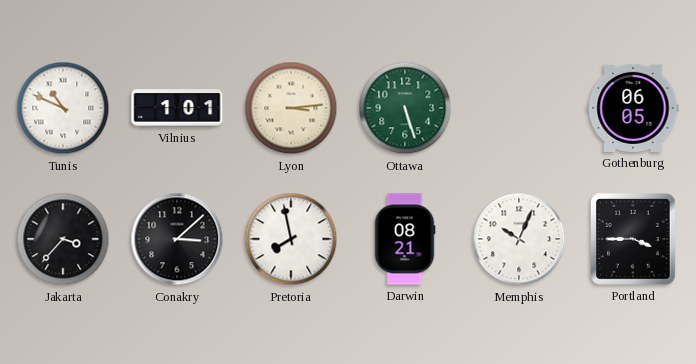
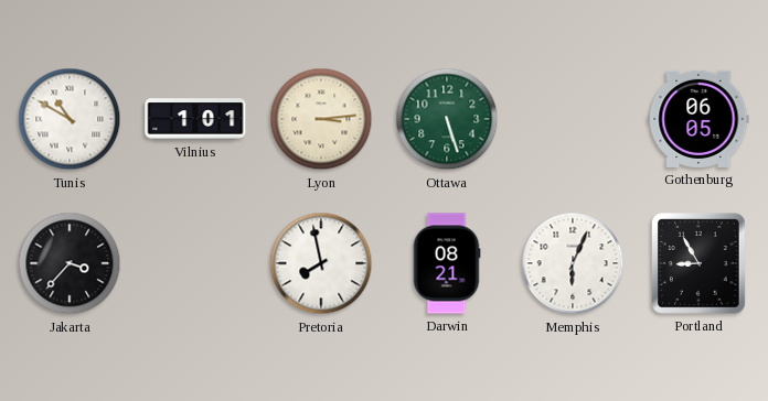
Tunis: 10:49 -> 10:50
Conakry: 3:08 -> none
Memphis: 10:04 -> 6:04
Portland: 3:45 -> 8:55
